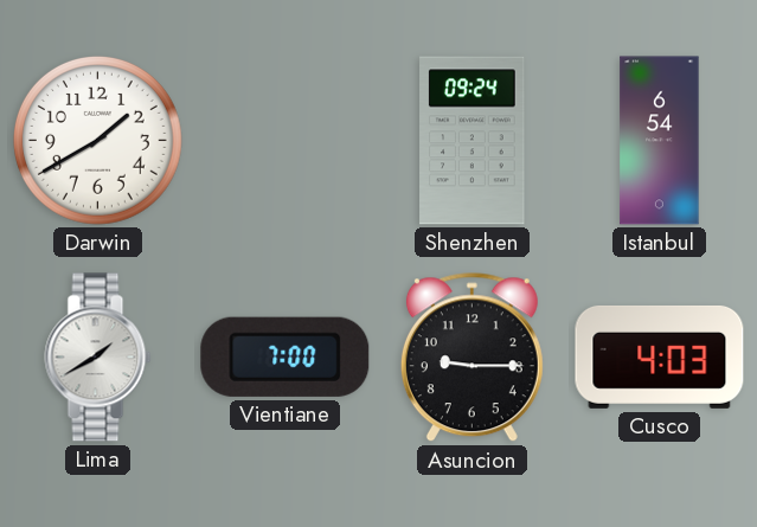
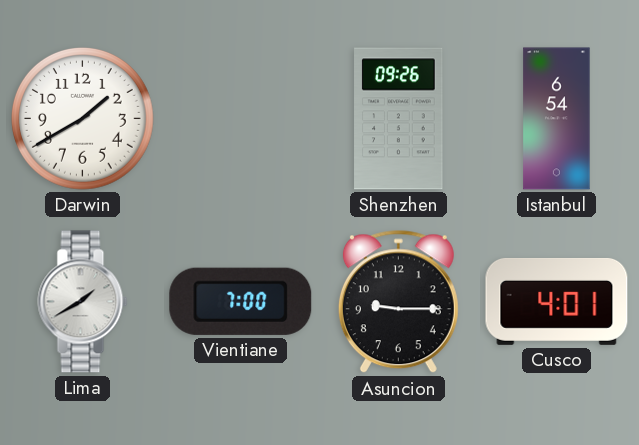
Shenzhen: 09:24 -> 09:26
Cusco: 4:03 -> 4:01
